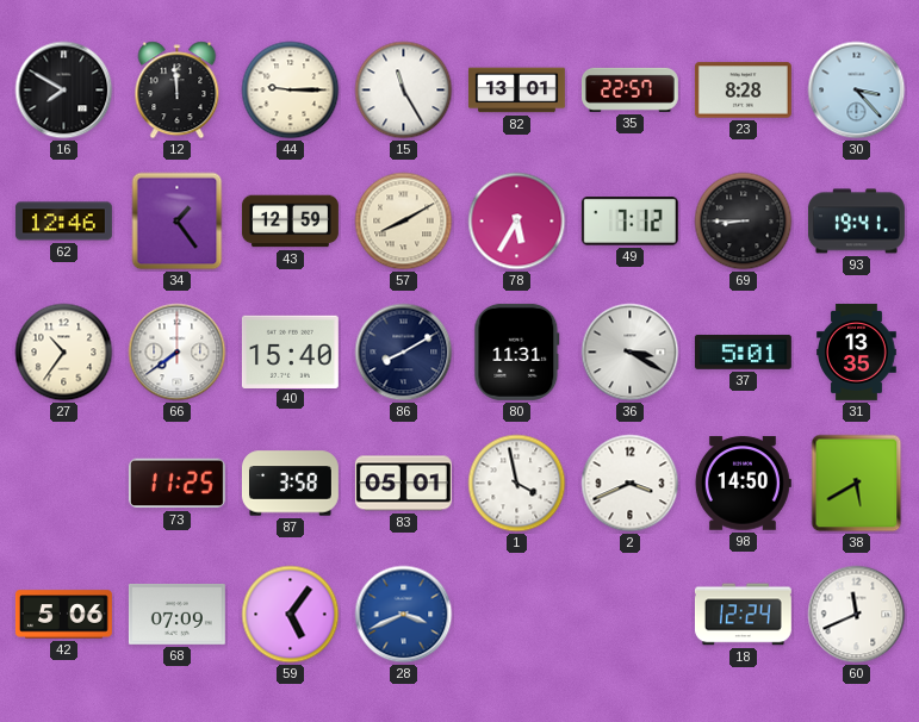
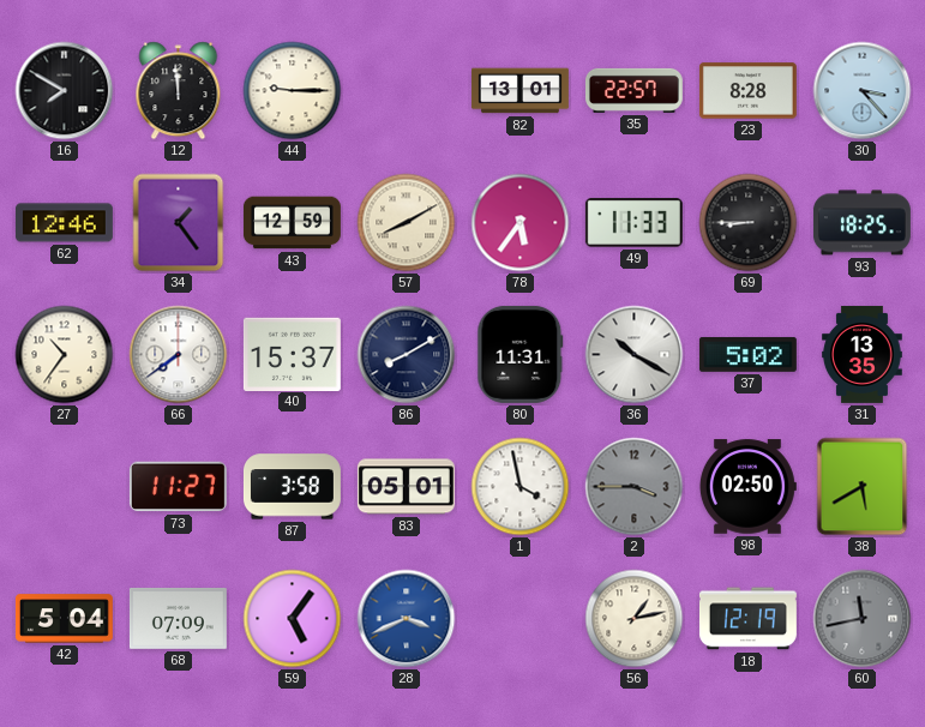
15: 11:25 -> none
78: 5:35 -> 5:36
49: 7:12 -> 11:33
93: 19:41 -> 18:25
40: 15:40 -> 15:37
36: 3:20 -> 10:20
37: 5:01 -> 5:02
73: 11:25 -> 11:27
2: 3:41 -> 3:45
2 dial: white -> grey
98: 14:50 -> 02:50
42: 5:06 -> 5:04
56: none -> 1:13
18: 12:24 -> 12:19
60: 11:41 -> 11:43
60 dial: white -> grey
